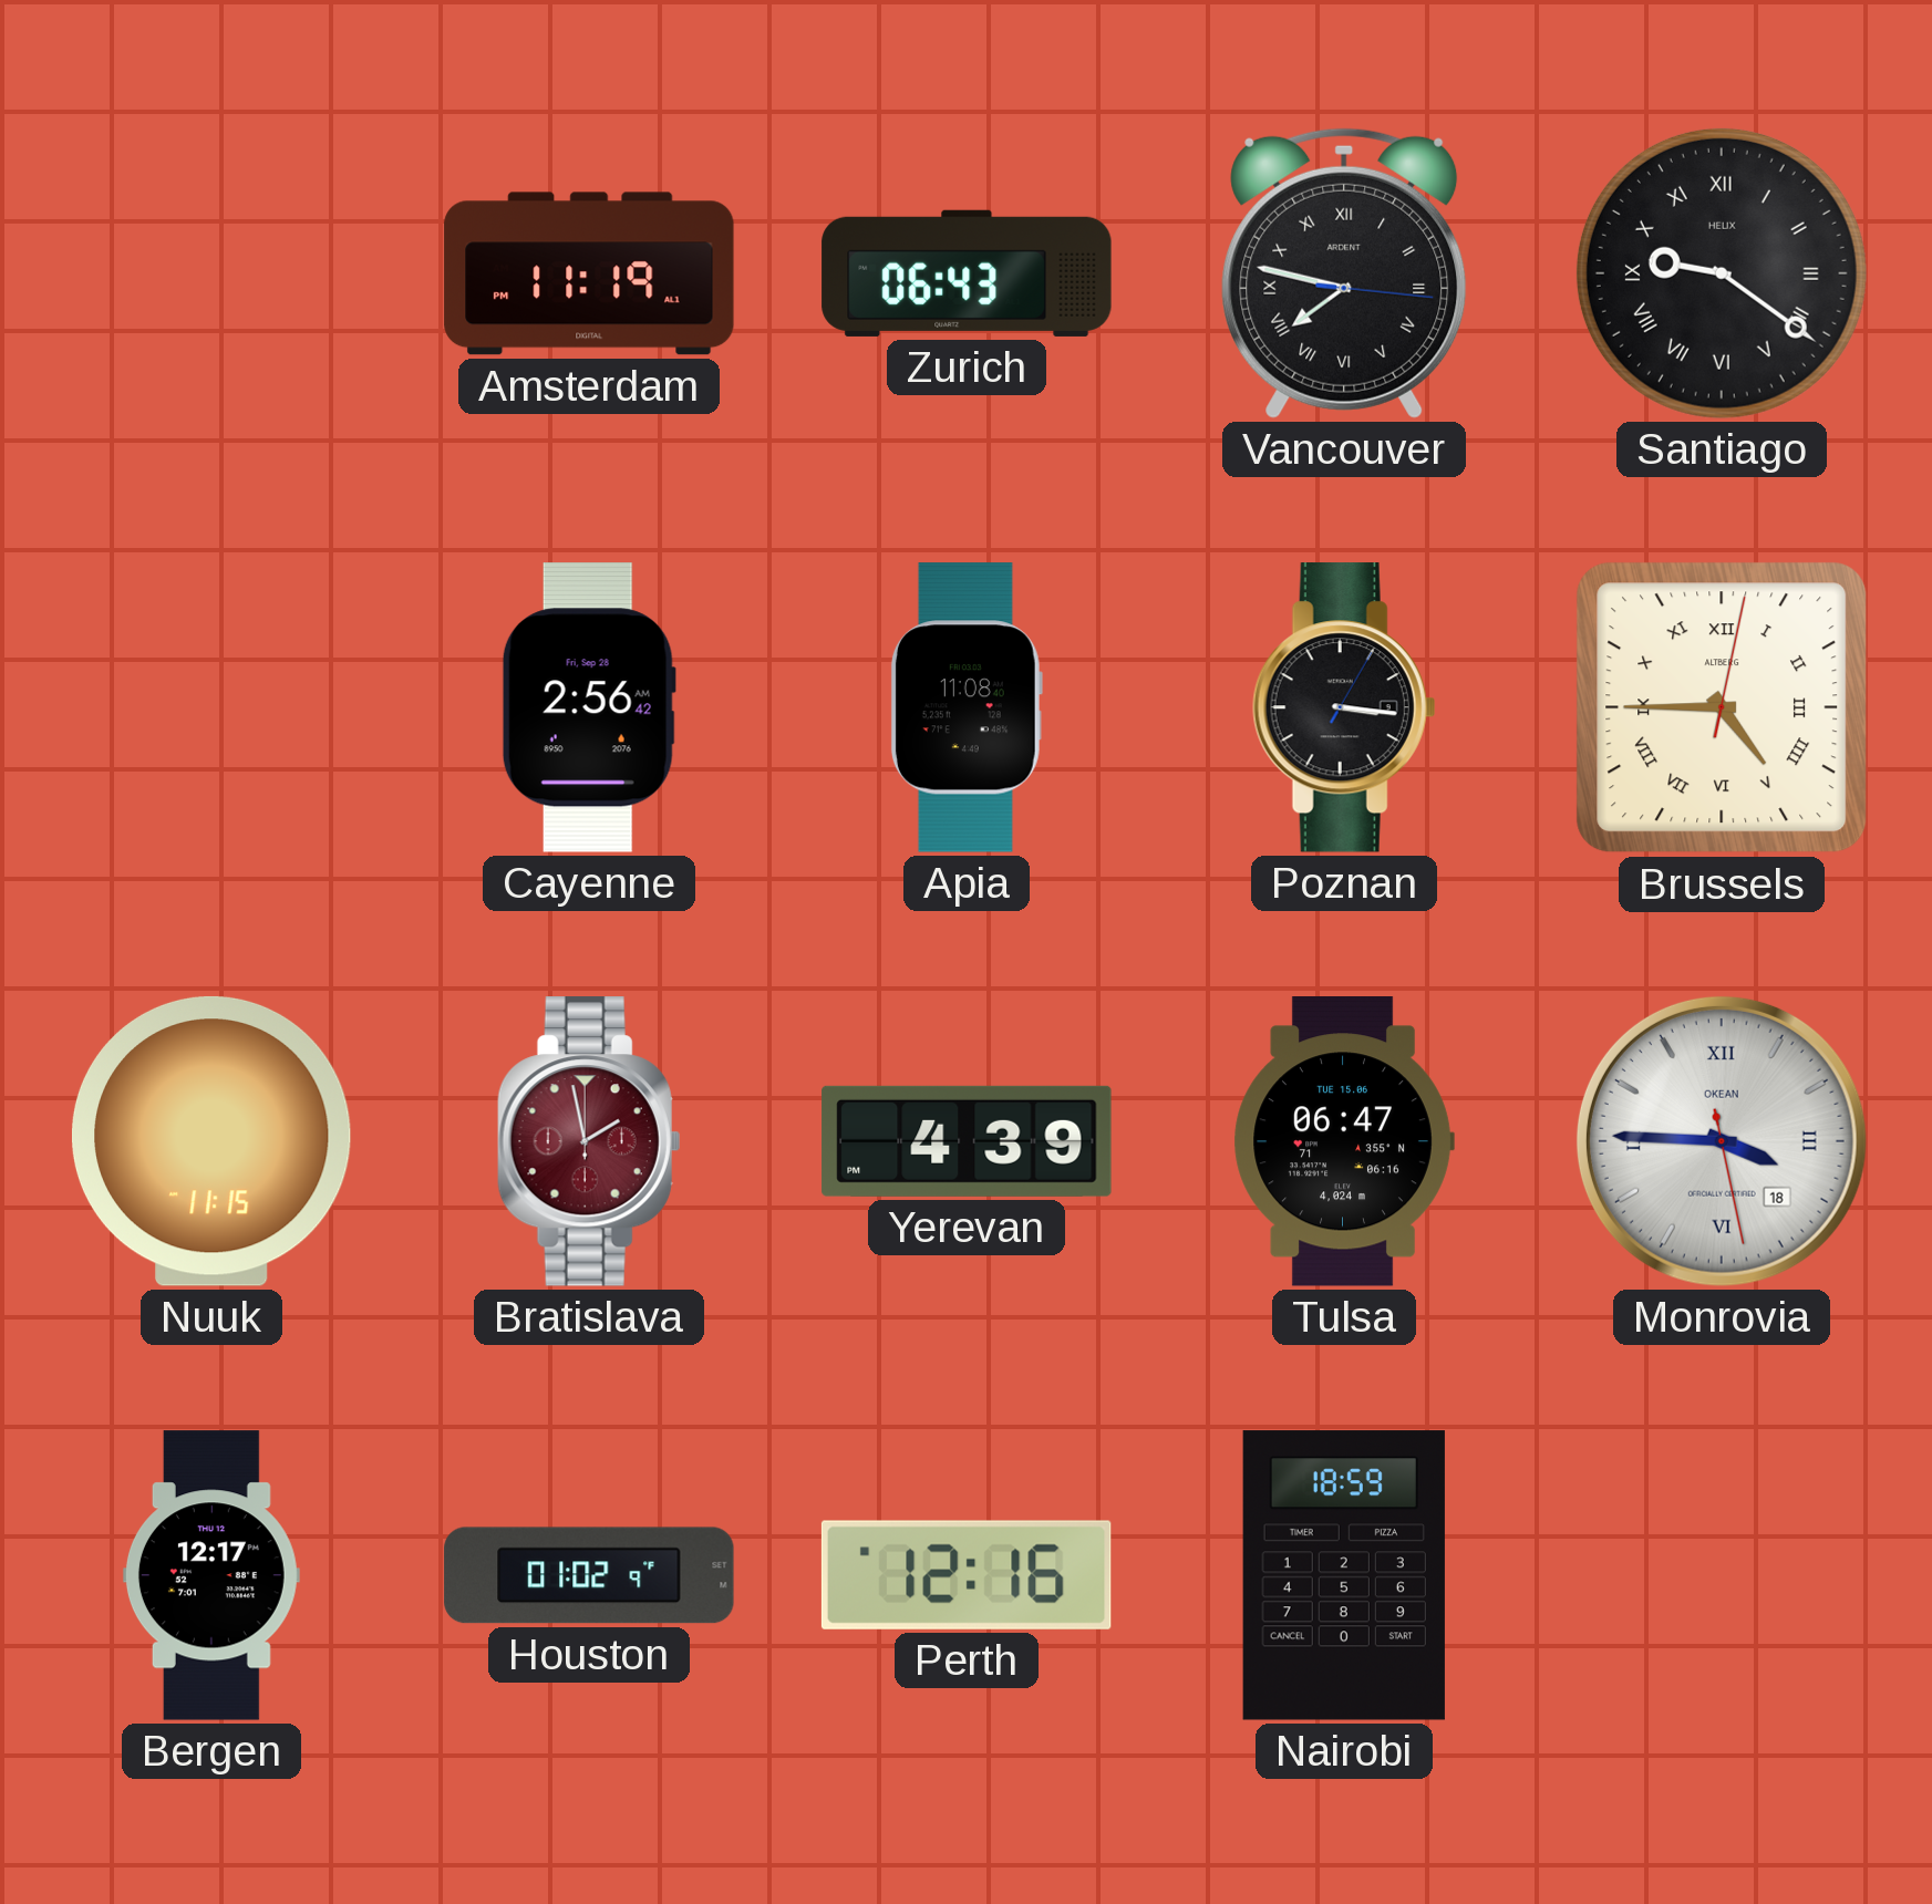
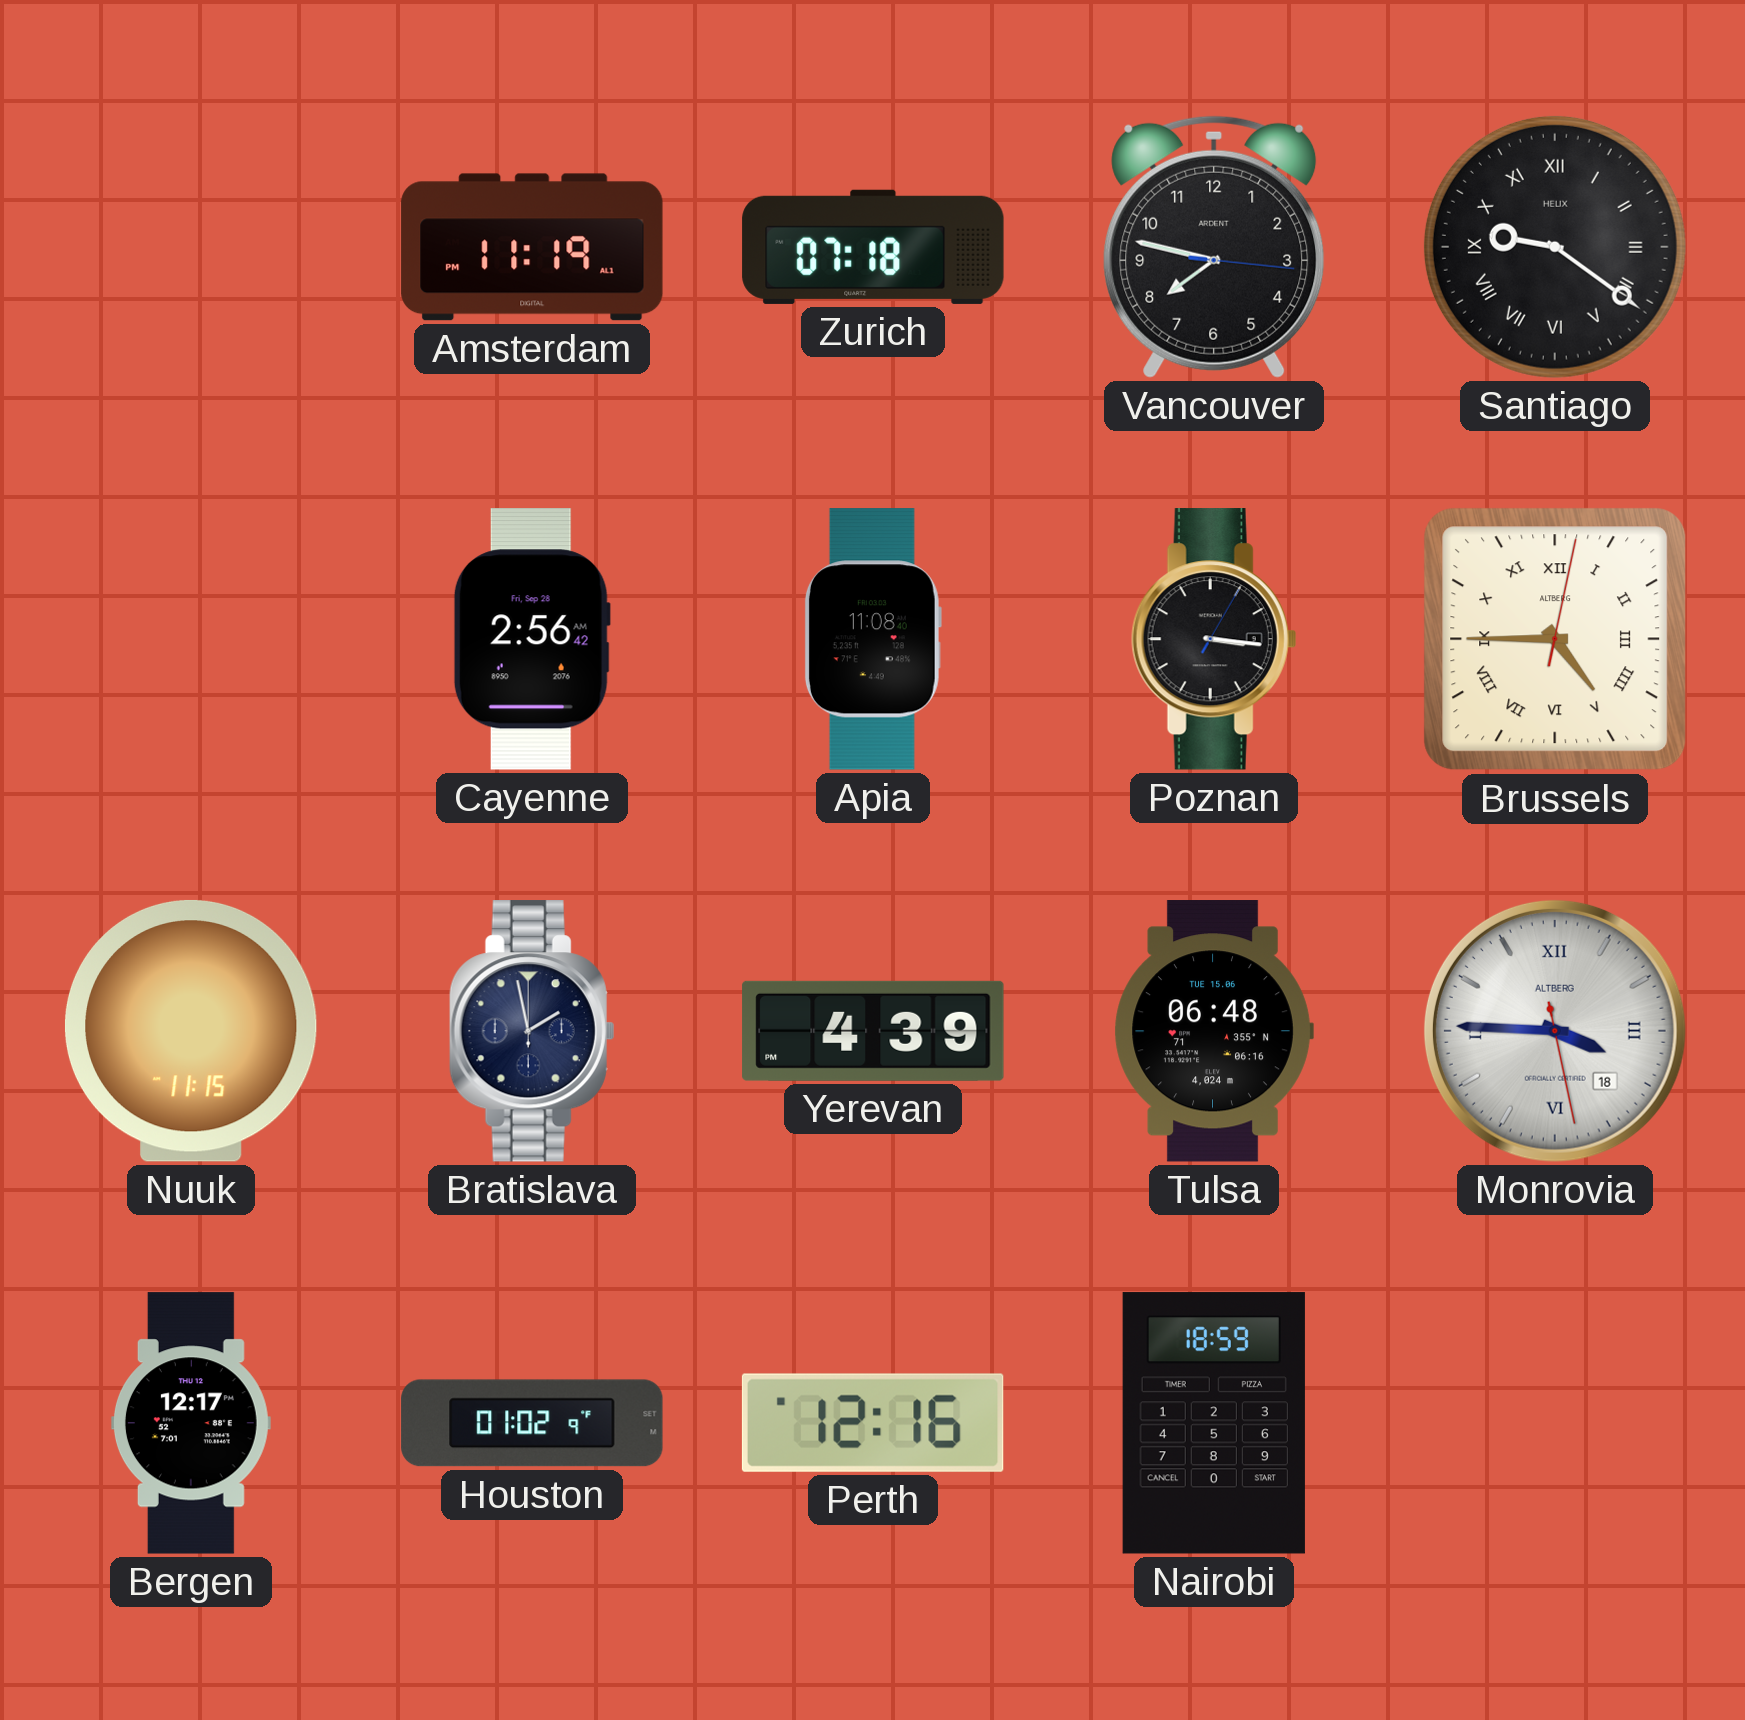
Zurich: 06:43 -> 07:18
Vancouver numerals: Roman -> Arabic
Bratislava dial: burgundy -> navy
Tulsa: 06:47 -> 06:48
Monrovia brand: OKEAN -> ALTBERG
